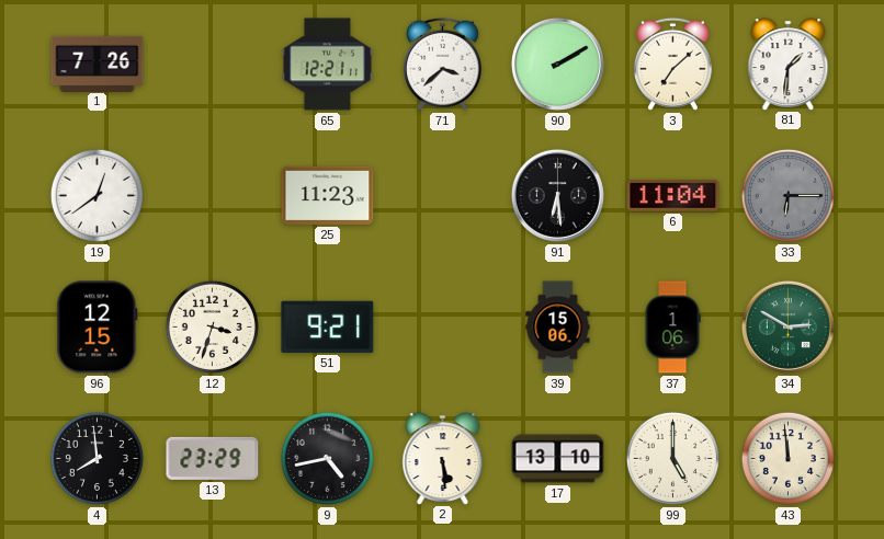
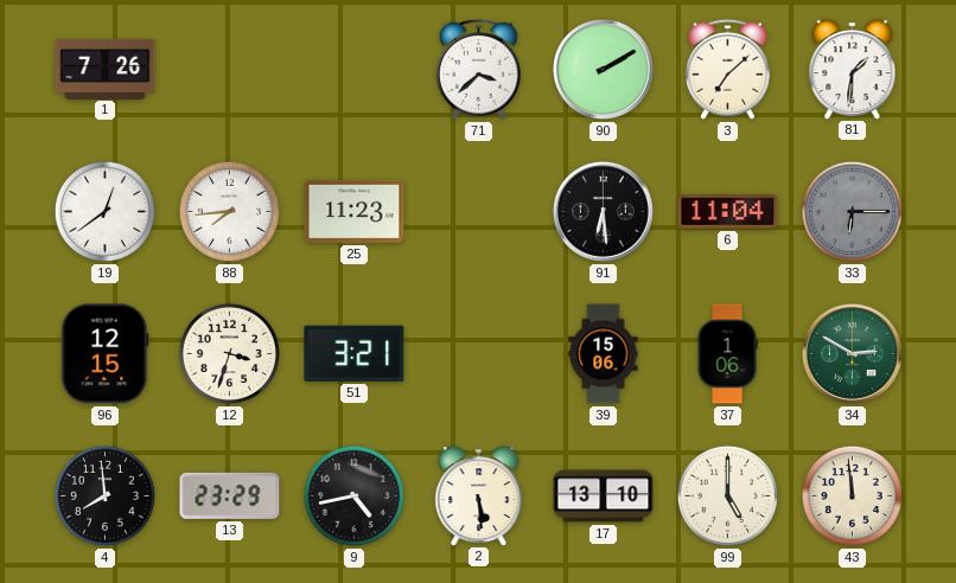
65: 12:21 -> none
88: none -> 7:44
51: 9:21 -> 3:21
